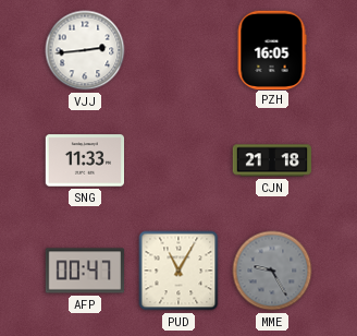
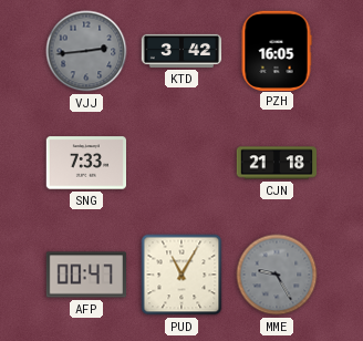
VJJ dial: white -> grey
KTD: none -> 3:42
SNG: 11:33 -> 7:33
